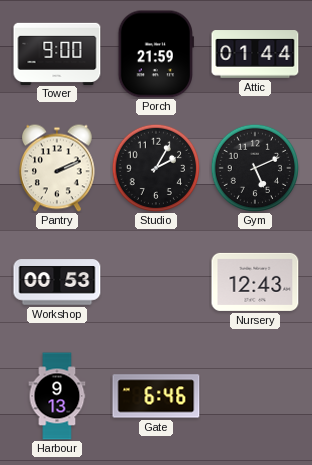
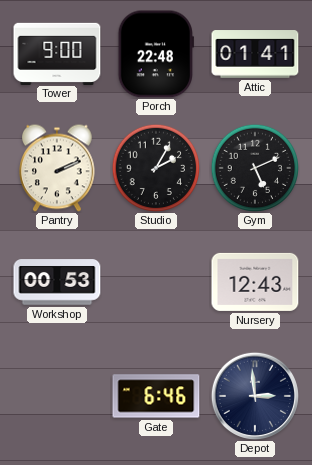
Porch: 21:59 -> 22:48
Attic: 01:44 -> 01:41
Harbour: 9:13 -> none
Depot: none -> 2:59
